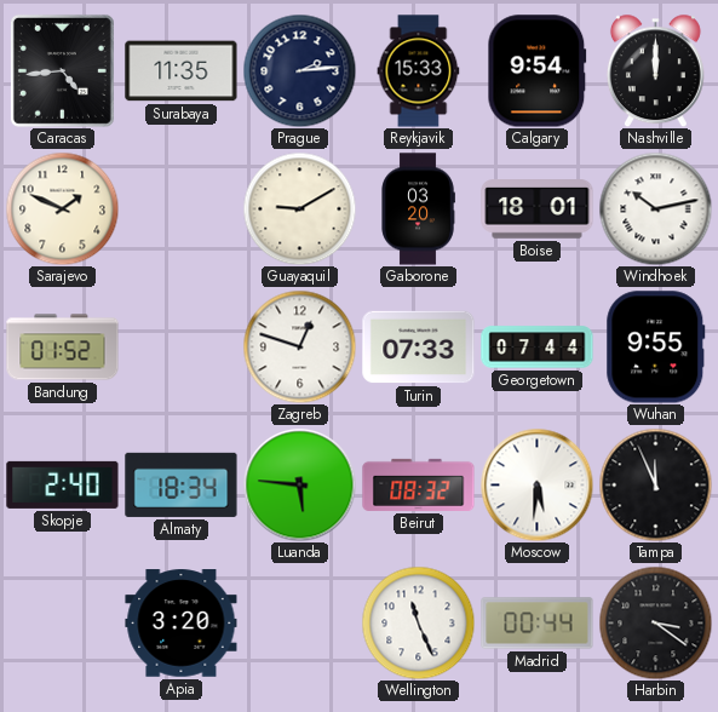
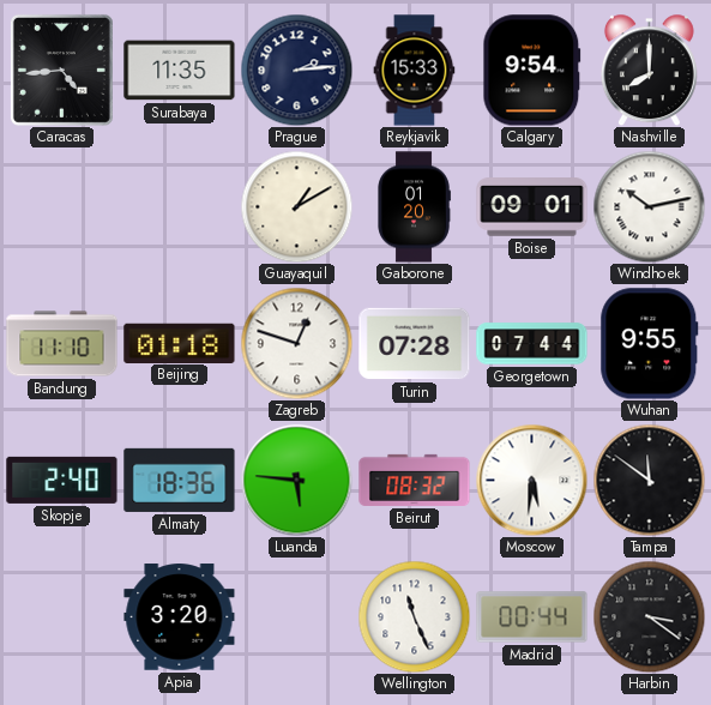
Nashville: 12:00 -> 8:00
Sarajevo: 1:49 -> none
Guayaquil: 9:10 -> 1:10
Gaborone: 03:20 -> 01:20
Boise: 18:01 -> 09:01
Bandung: 01:52 -> 11:10
Beijing: none -> 01:18
Turin: 07:33 -> 07:28
Almaty: 18:34 -> 18:36
Tampa: 11:56 -> 11:51
